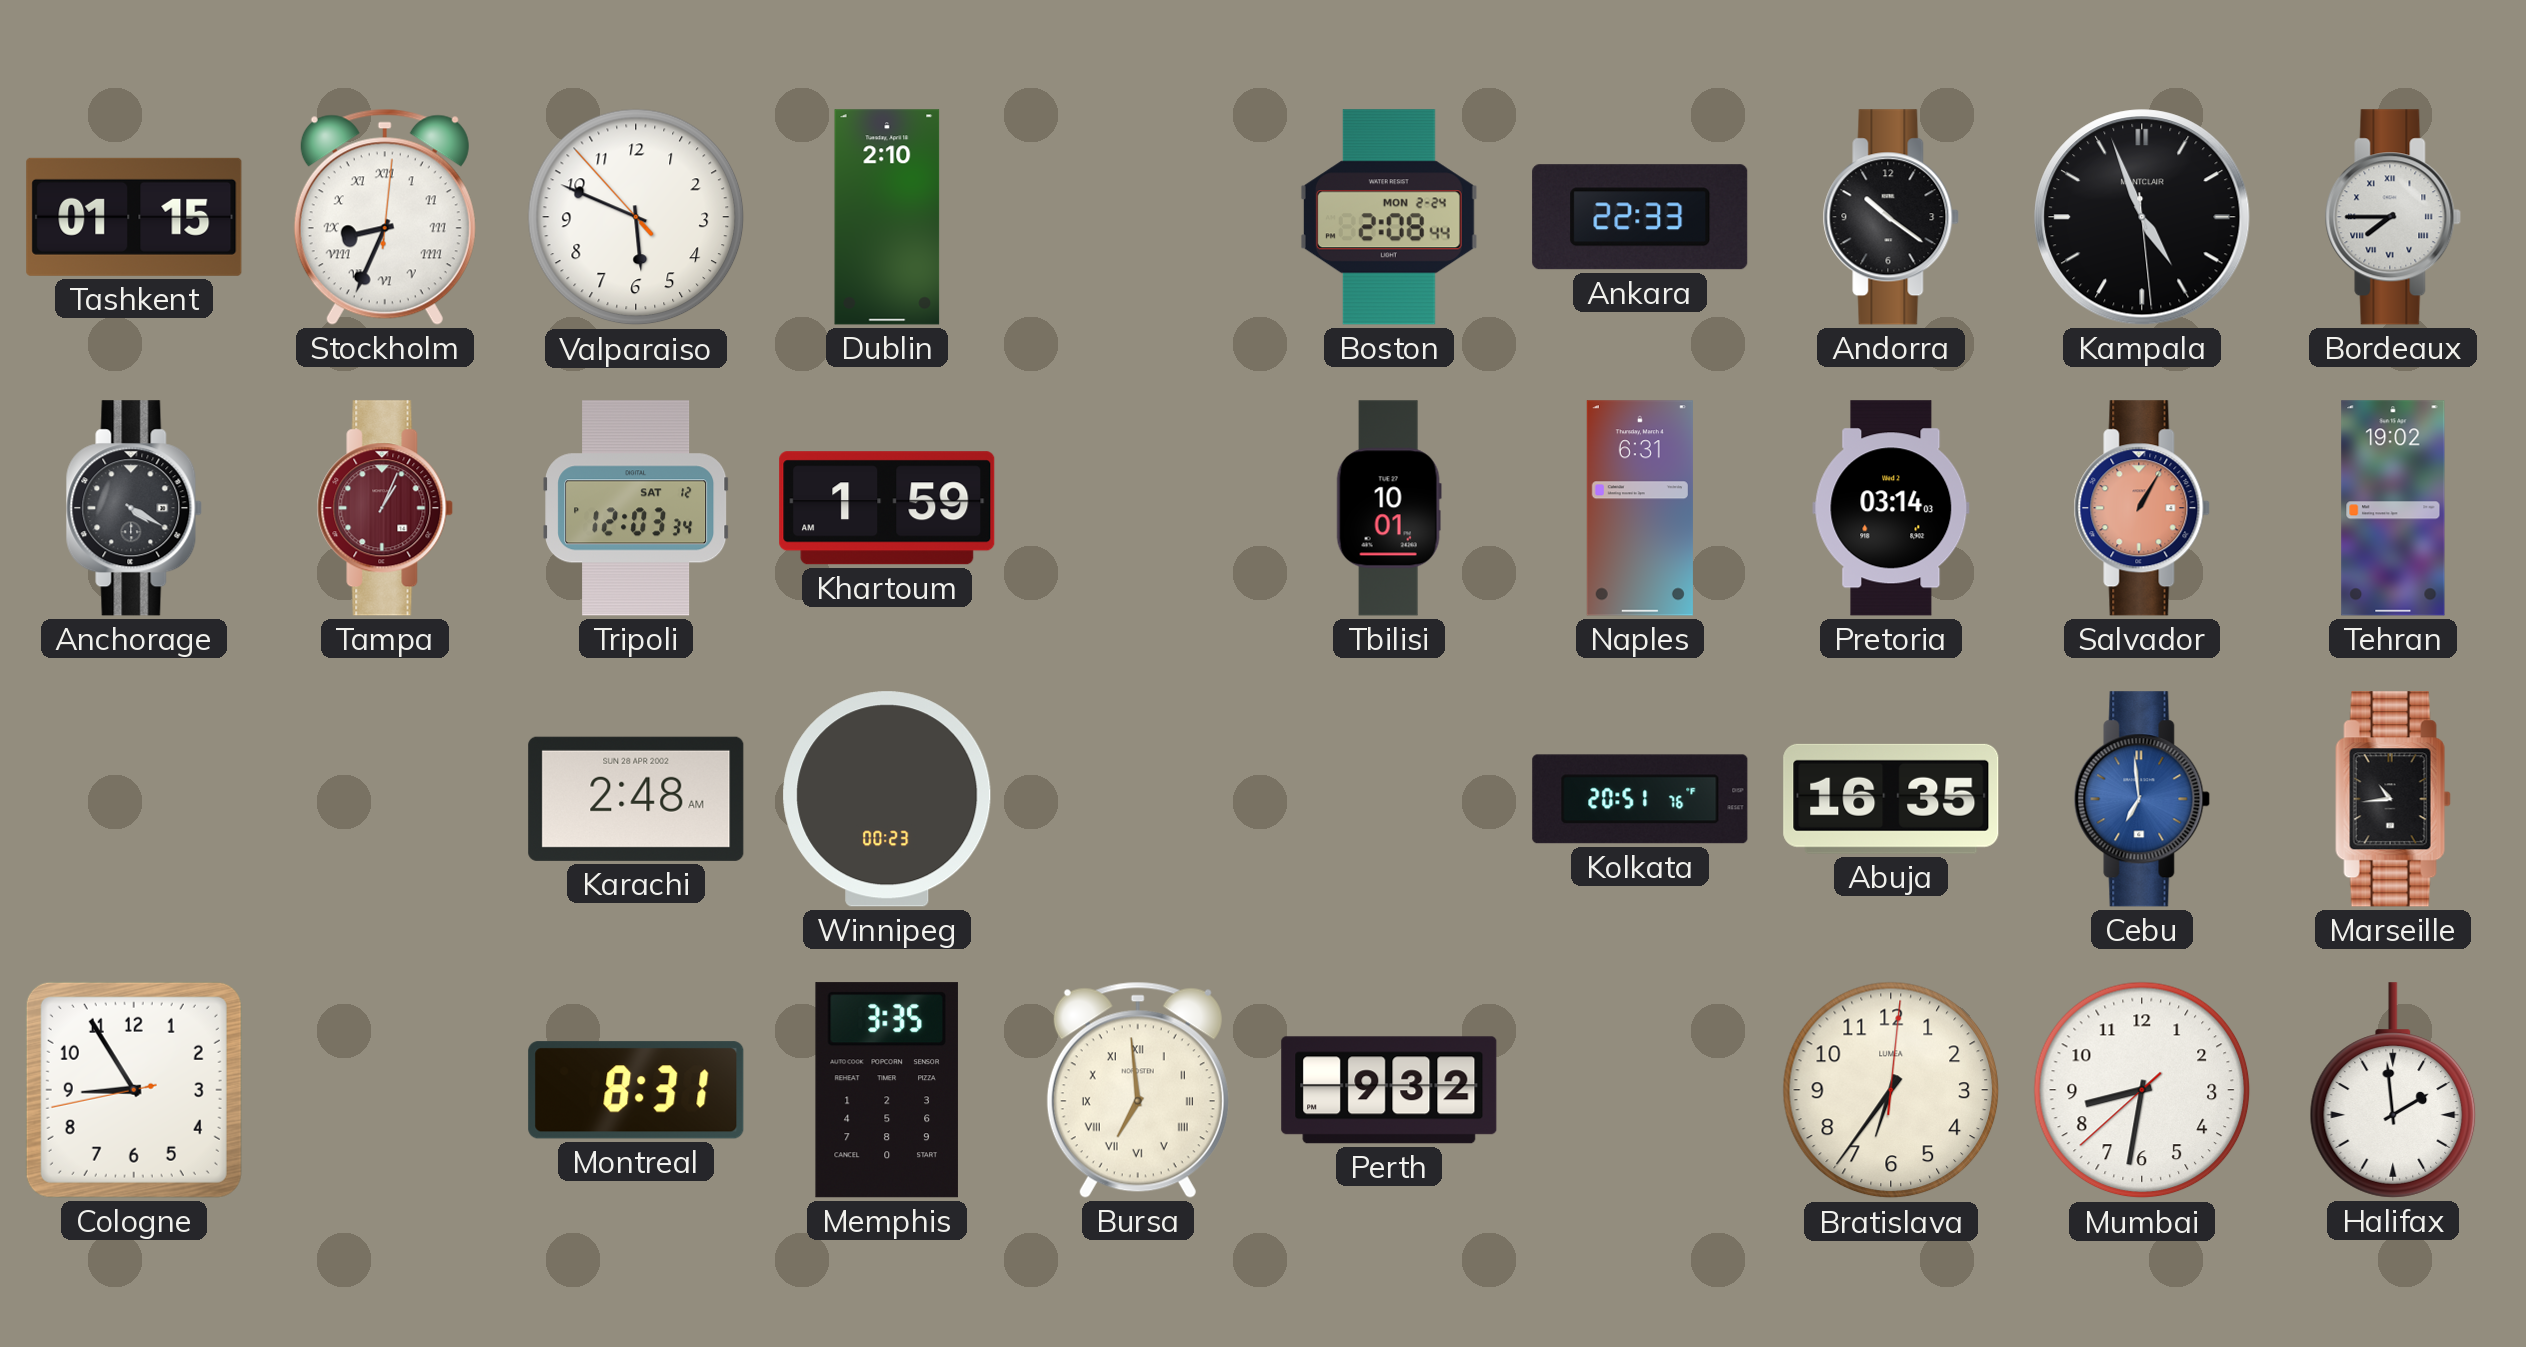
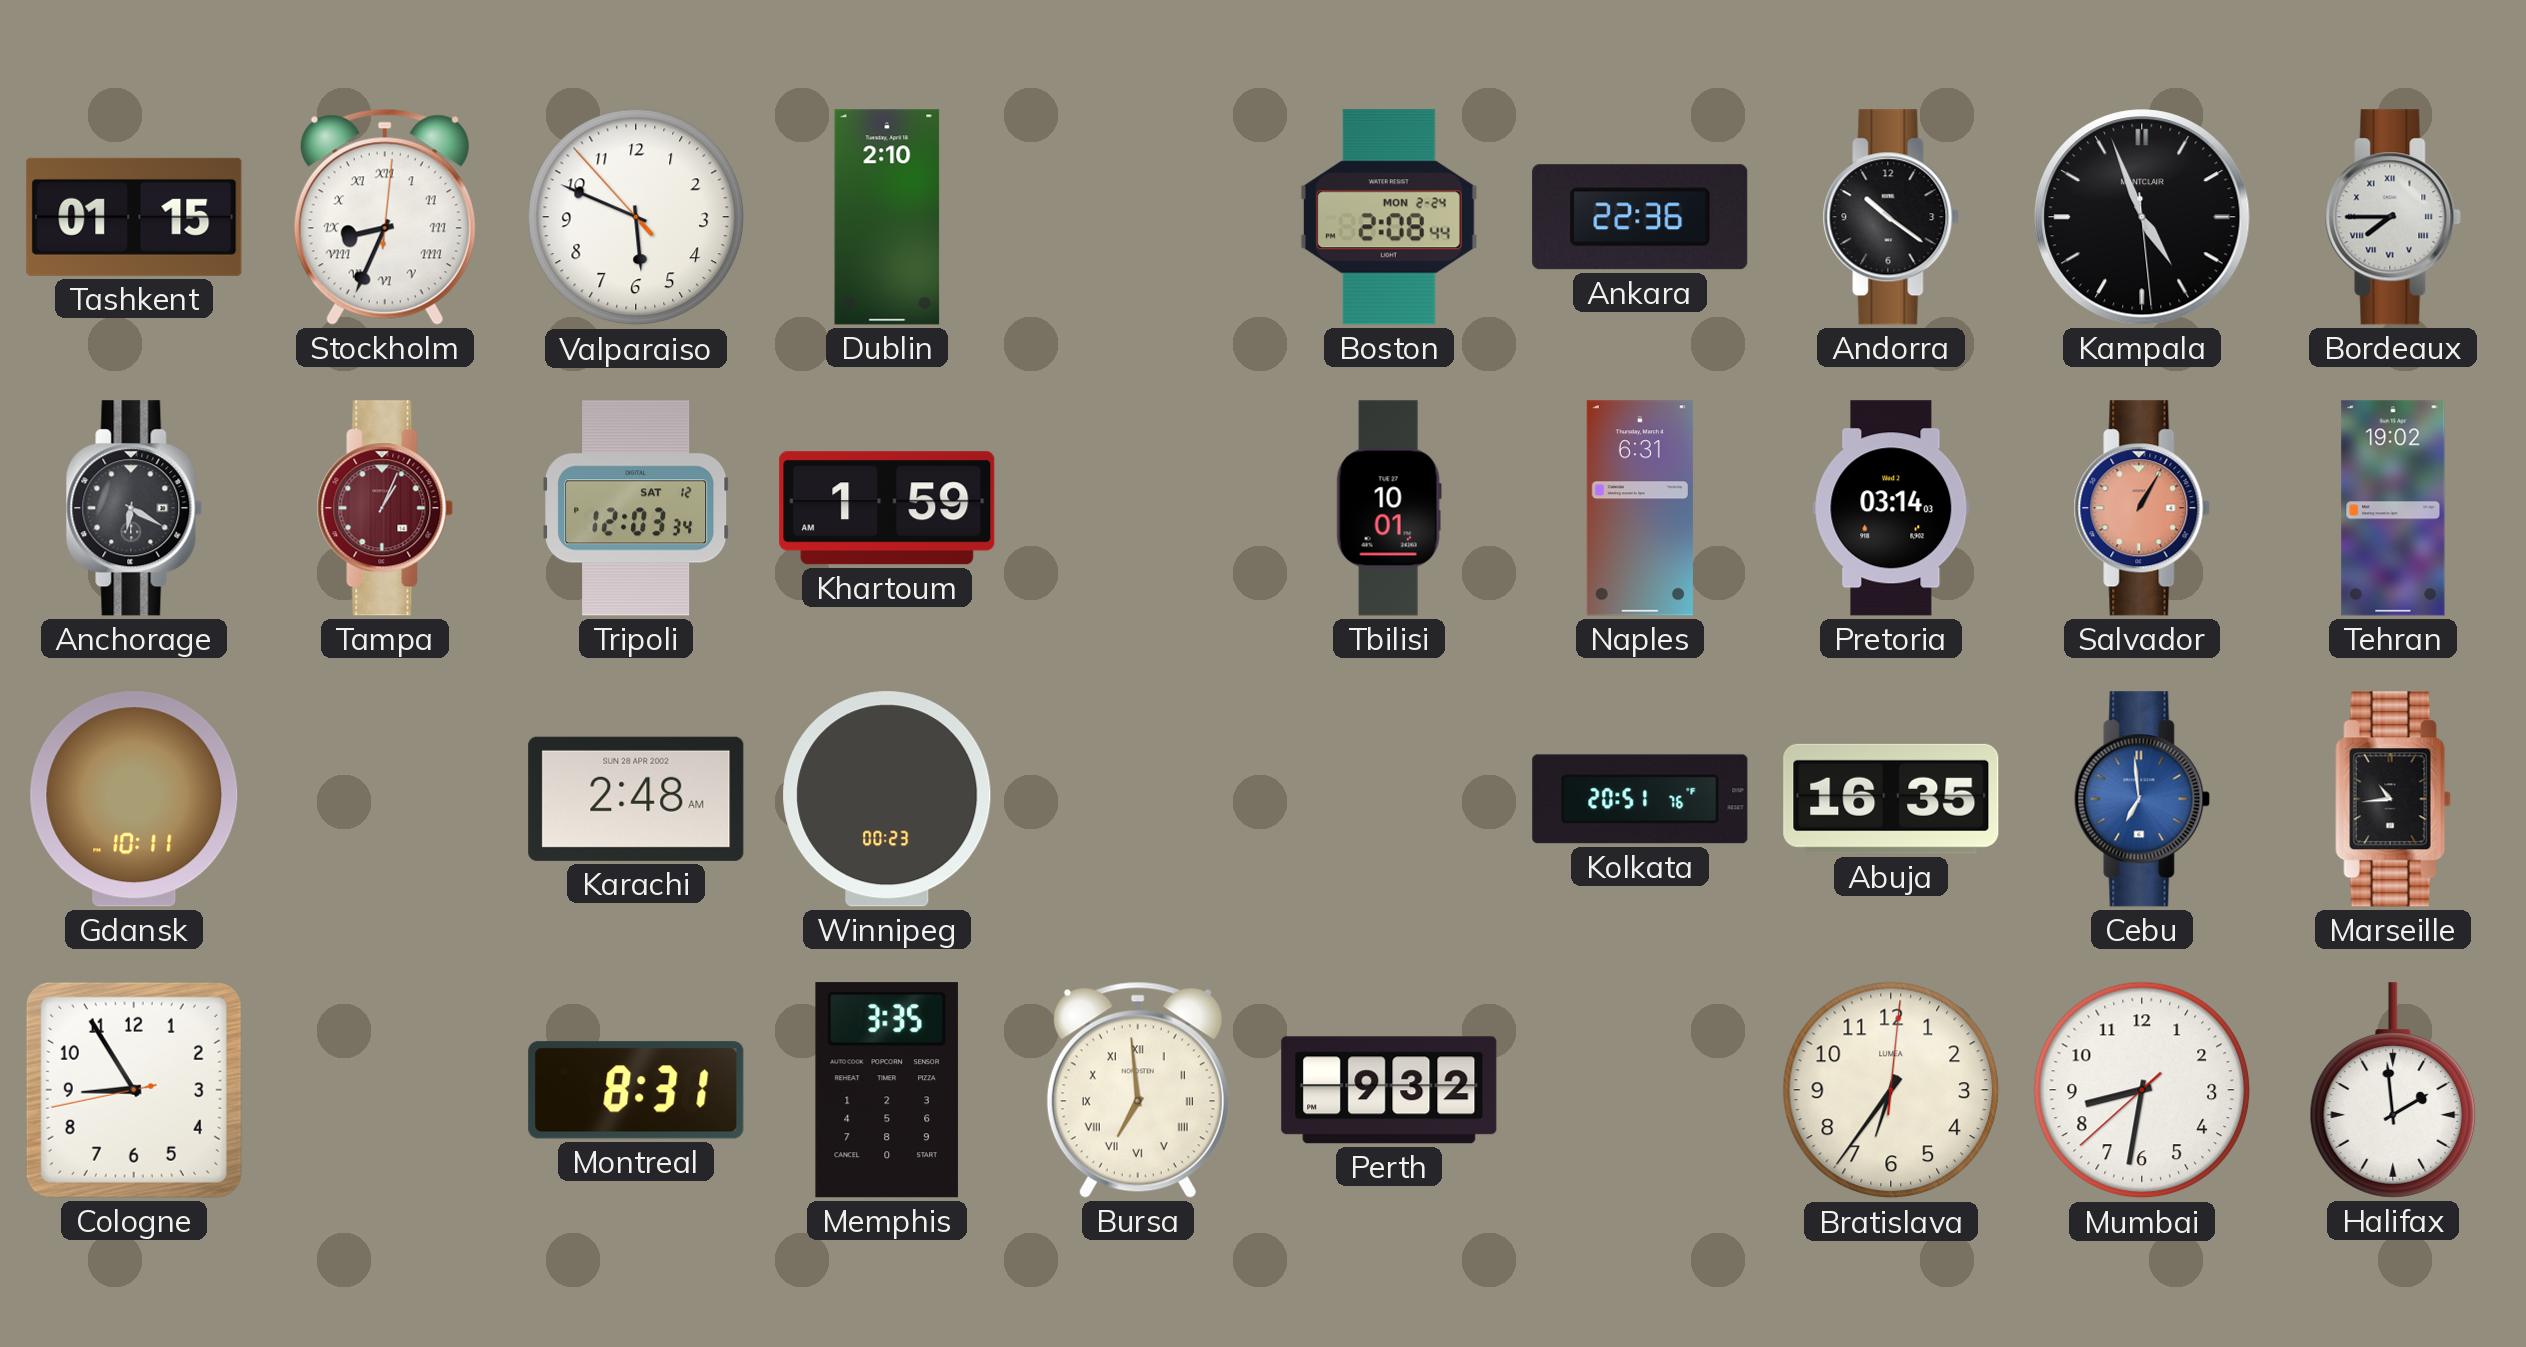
Ankara: 22:33 -> 22:36
Anchorage: 4:20 -> 6:20
Gdansk: none -> 10:11
